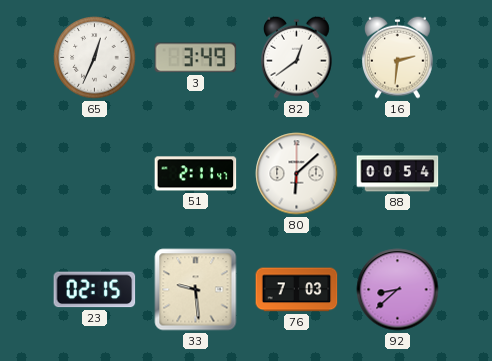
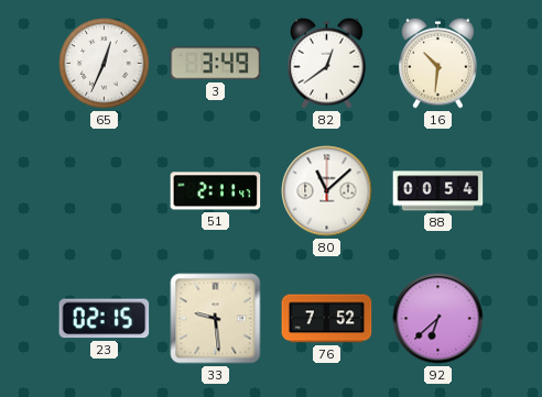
16: 2:31 -> 10:31
80: 6:08 -> 11:08
76: 7:03 -> 7:52
92: 8:38 -> 6:38
